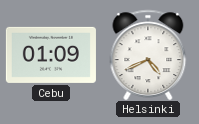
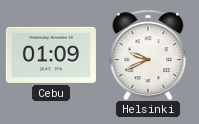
Helsinki: 4:41 -> 9:41
